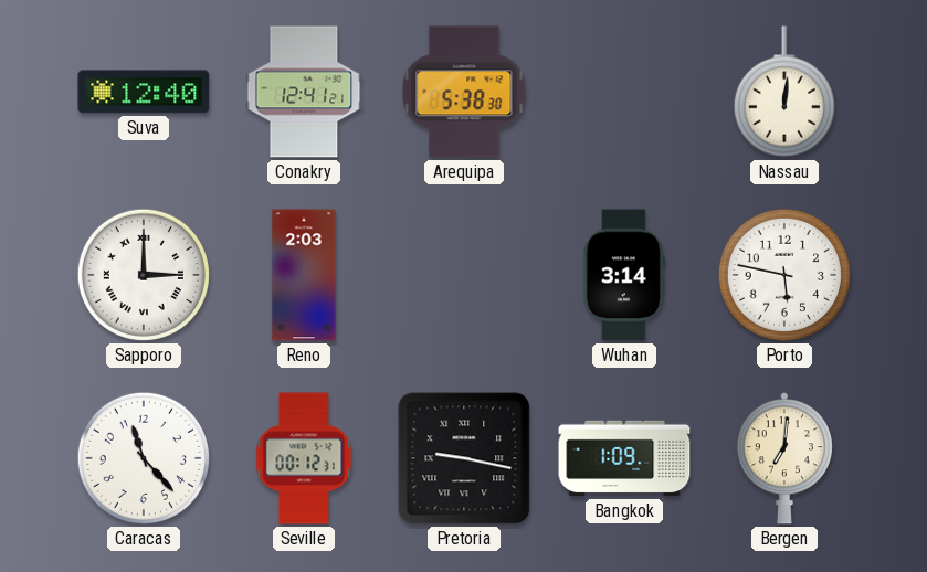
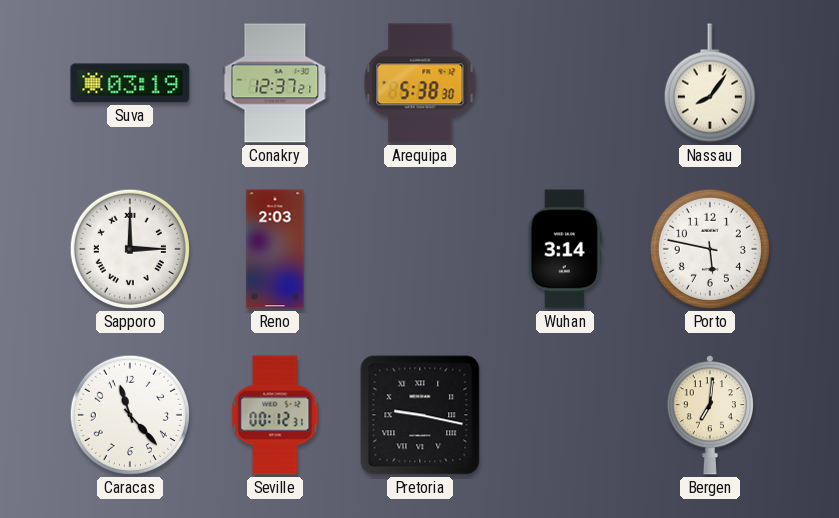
Suva: 12:40 -> 03:19
Conakry: 12:41 -> 12:37
Nassau: 12:01 -> 8:06
Bangkok: 1:09 -> none
